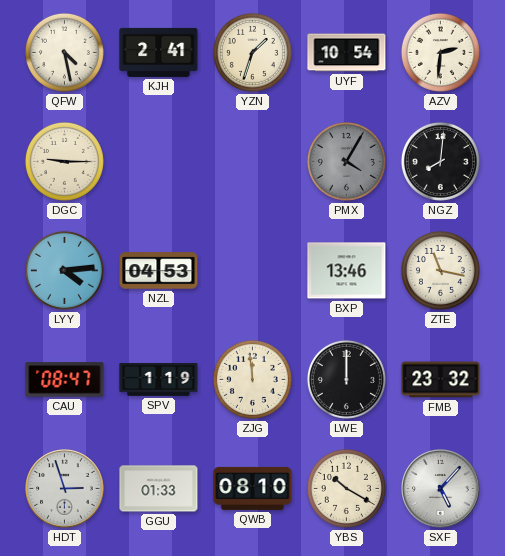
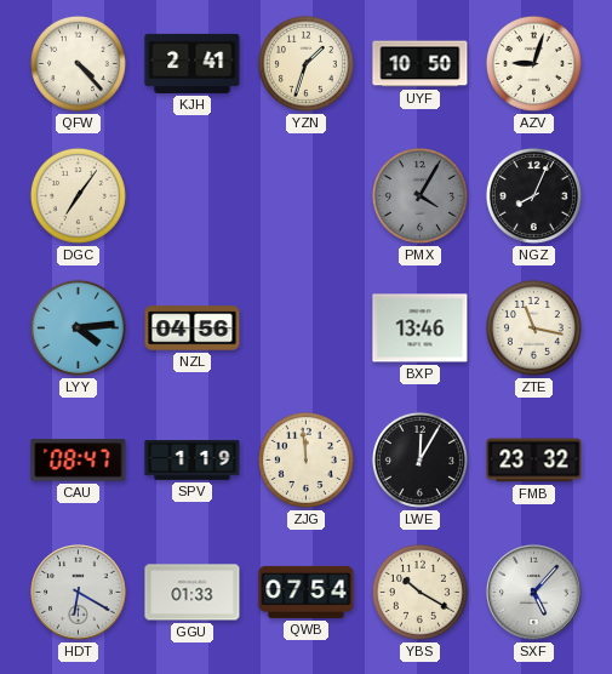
QFW: 4:28 -> 4:23
UYF: 10:54 -> 10:50
AZV: 2:31 -> 9:03
DGC: 9:15 -> 7:06
NGZ: 8:01 -> 8:04
NZL: 04:53 -> 04:56
LWE: 12:00 -> 12:05
HDT: 2:57 -> 6:20
QWB: 08:10 -> 07:54
